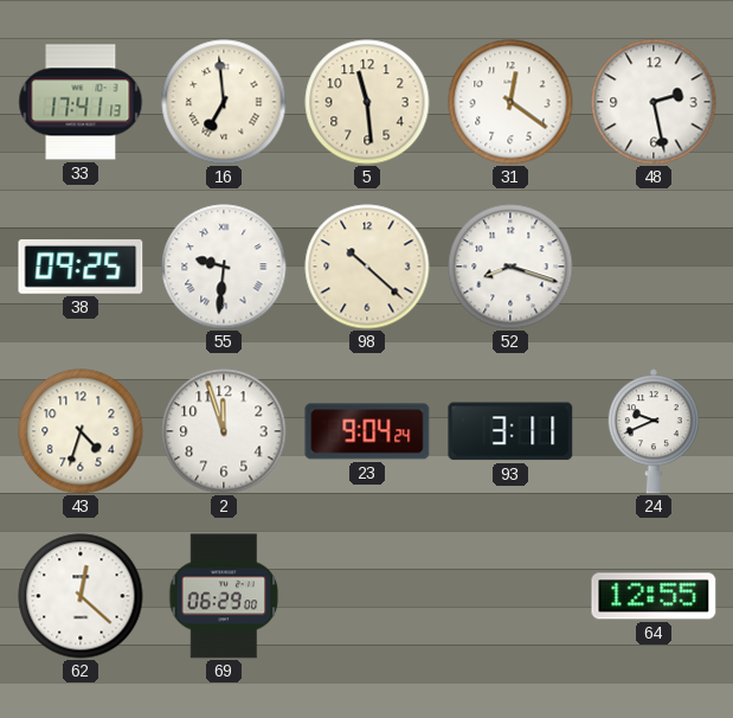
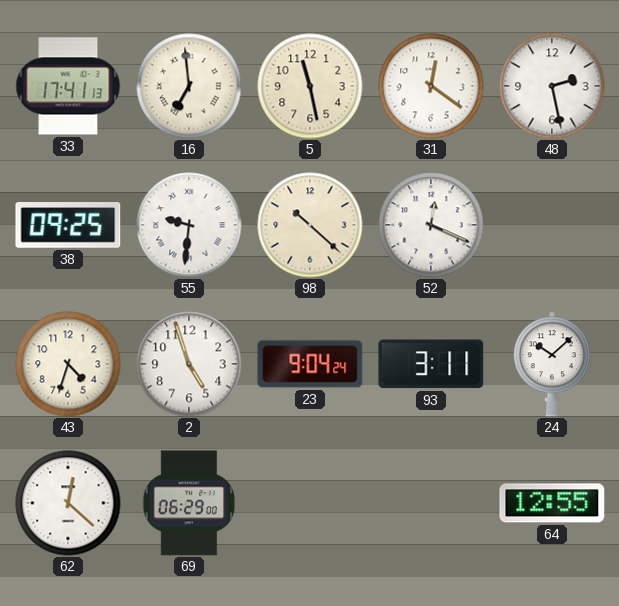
5: 11:29 -> 11:28
52: 8:18 -> 12:19
2: 11:57 -> 4:57
24: 9:41 -> 10:08
